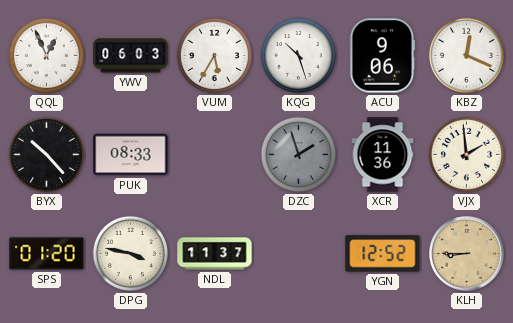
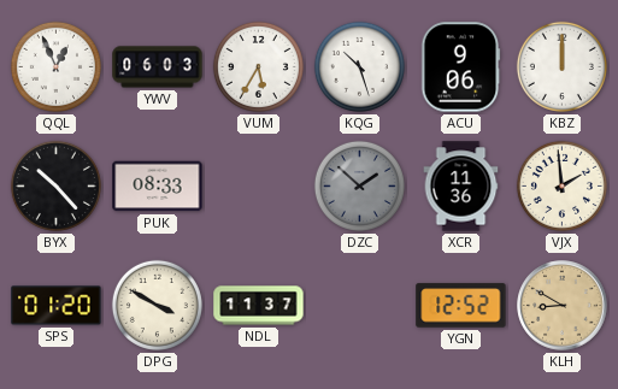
KBZ: 12:19 -> 12:00
DZC: 1:57 -> 1:52
DPG: 3:47 -> 3:50
KLH: 8:45 -> 8:50
